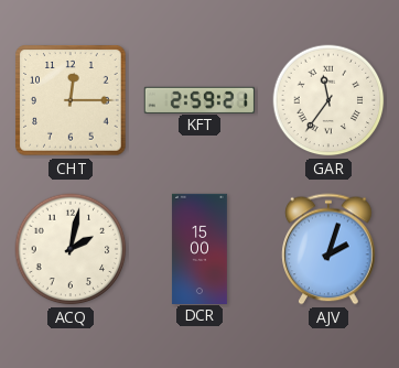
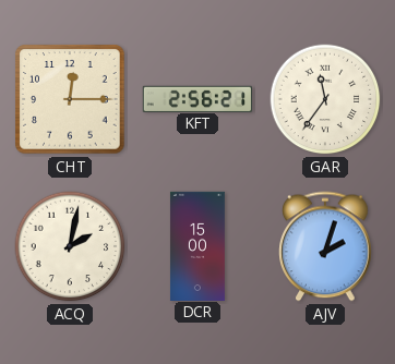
KFT: 2:59 -> 2:56
